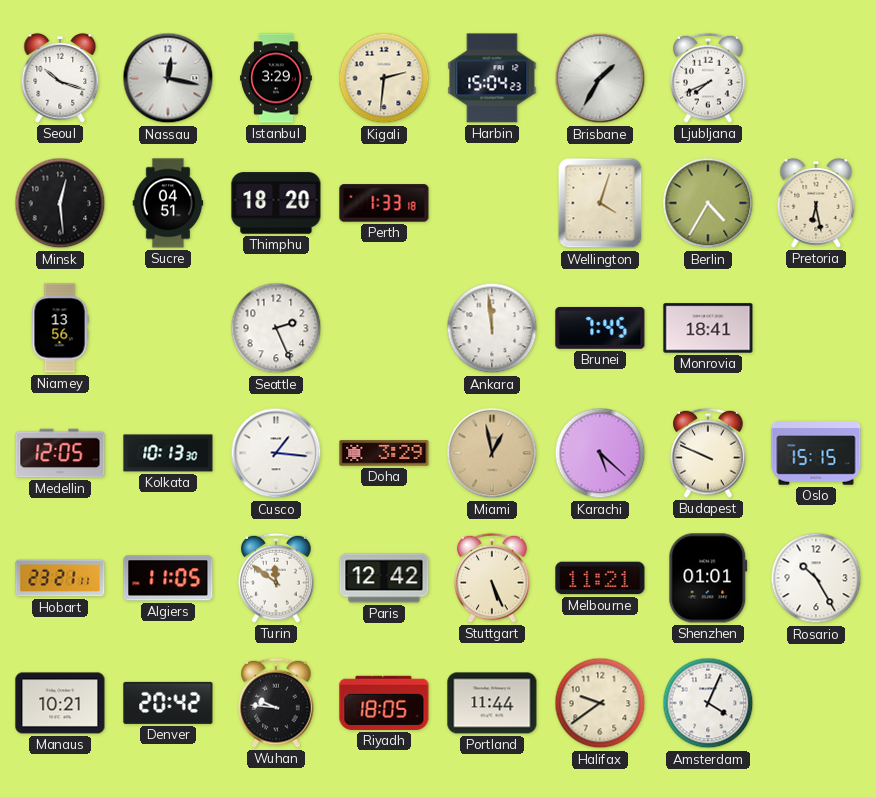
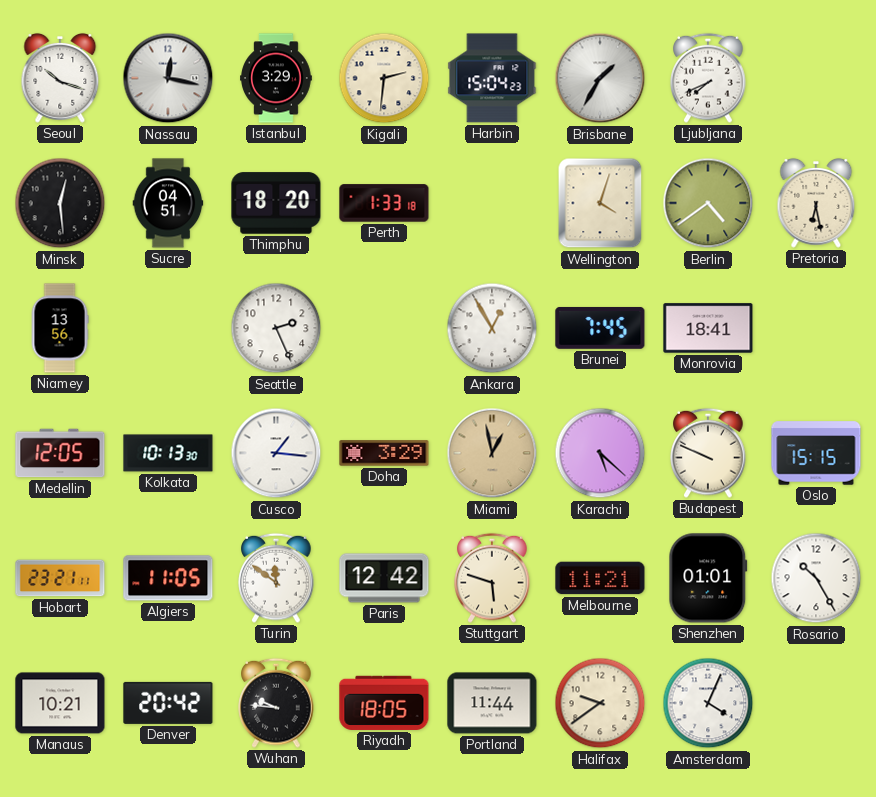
Berlin: 4:35 -> 4:39
Ankara: 11:59 -> 12:55
Stuttgart: 5:26 -> 5:48
